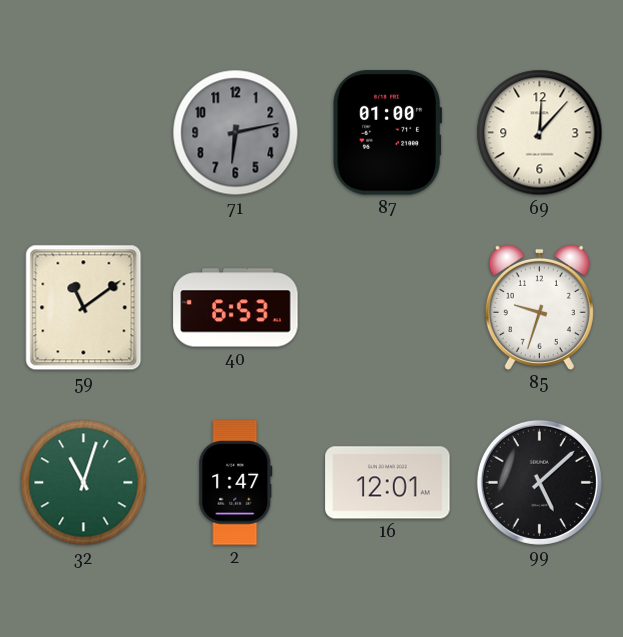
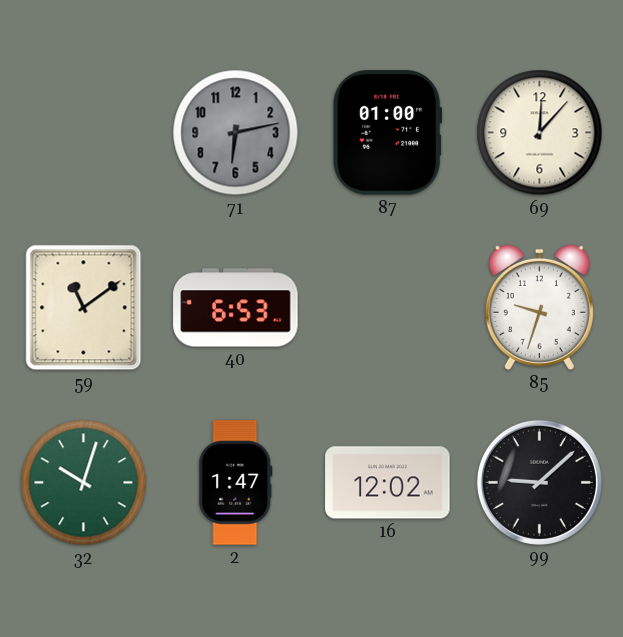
32: 11:03 -> 10:03
16: 12:01 -> 12:02
99: 5:08 -> 9:08
